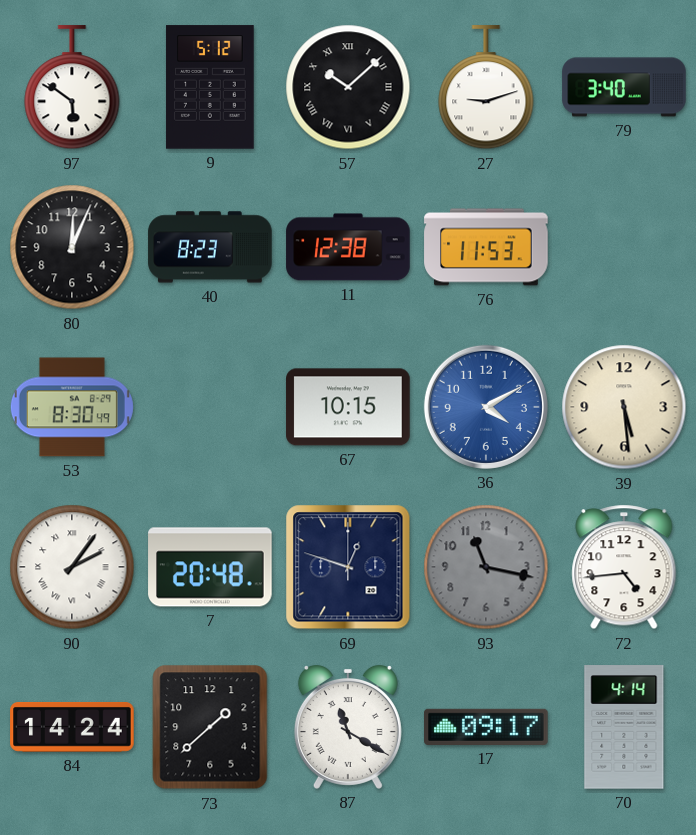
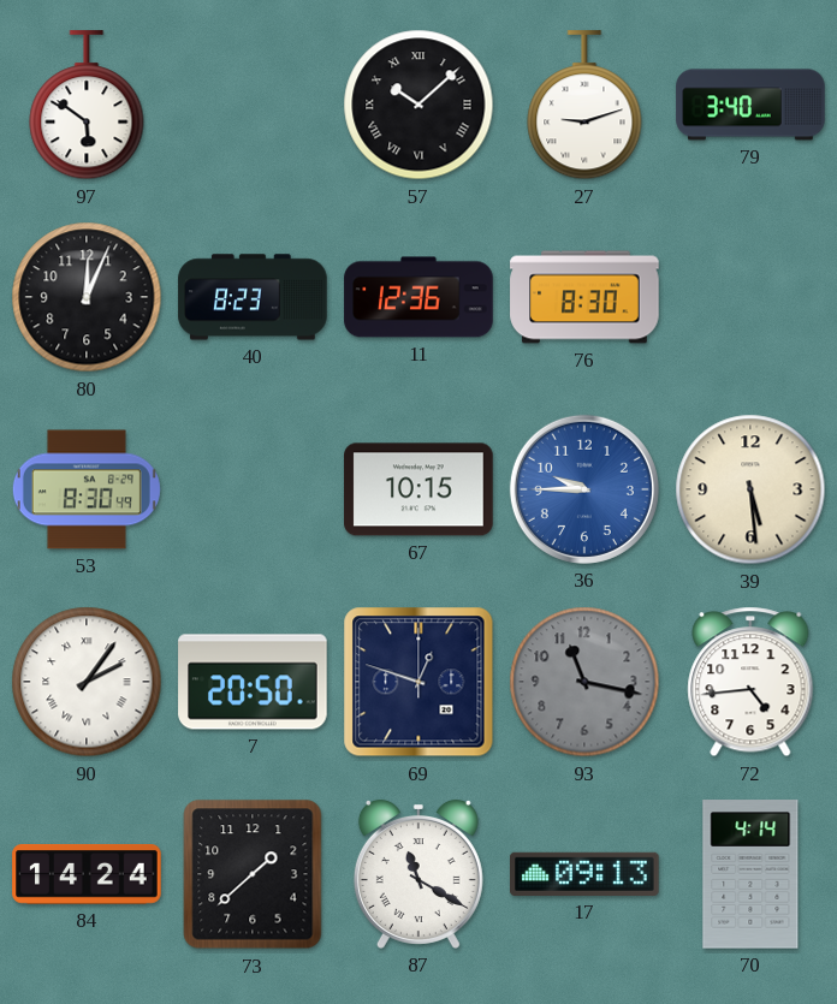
9: 5:12 -> none
11: 12:38 -> 12:36
76: 11:53 -> 8:30
36: 4:10 -> 9:45
7: 20:48 -> 20:50
17: 09:17 -> 09:13
